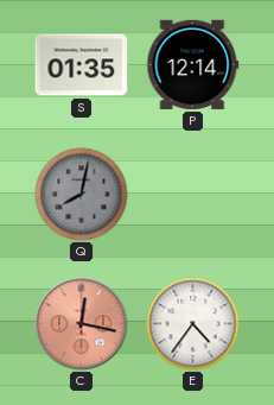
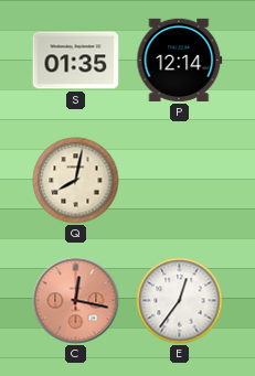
Q dial: grey -> cream
E: 4:36 -> 12:36
